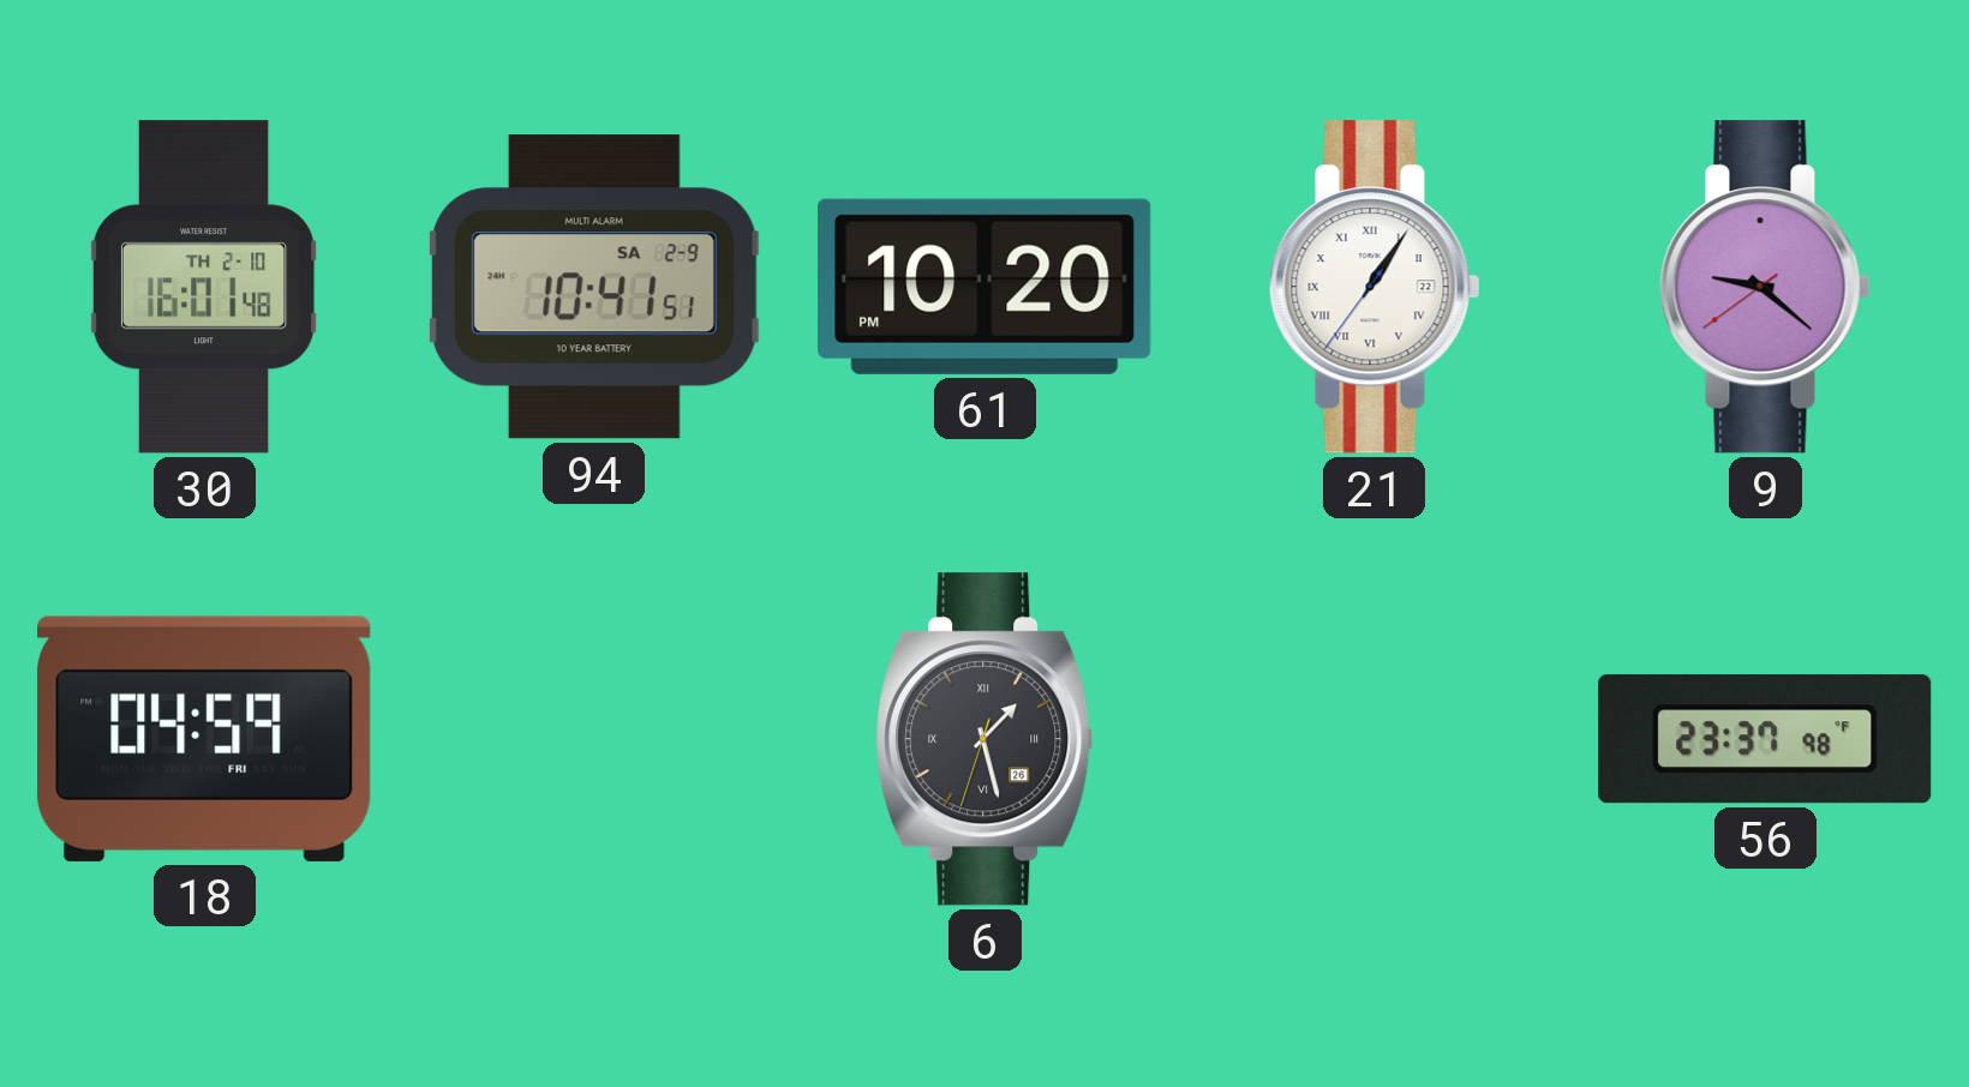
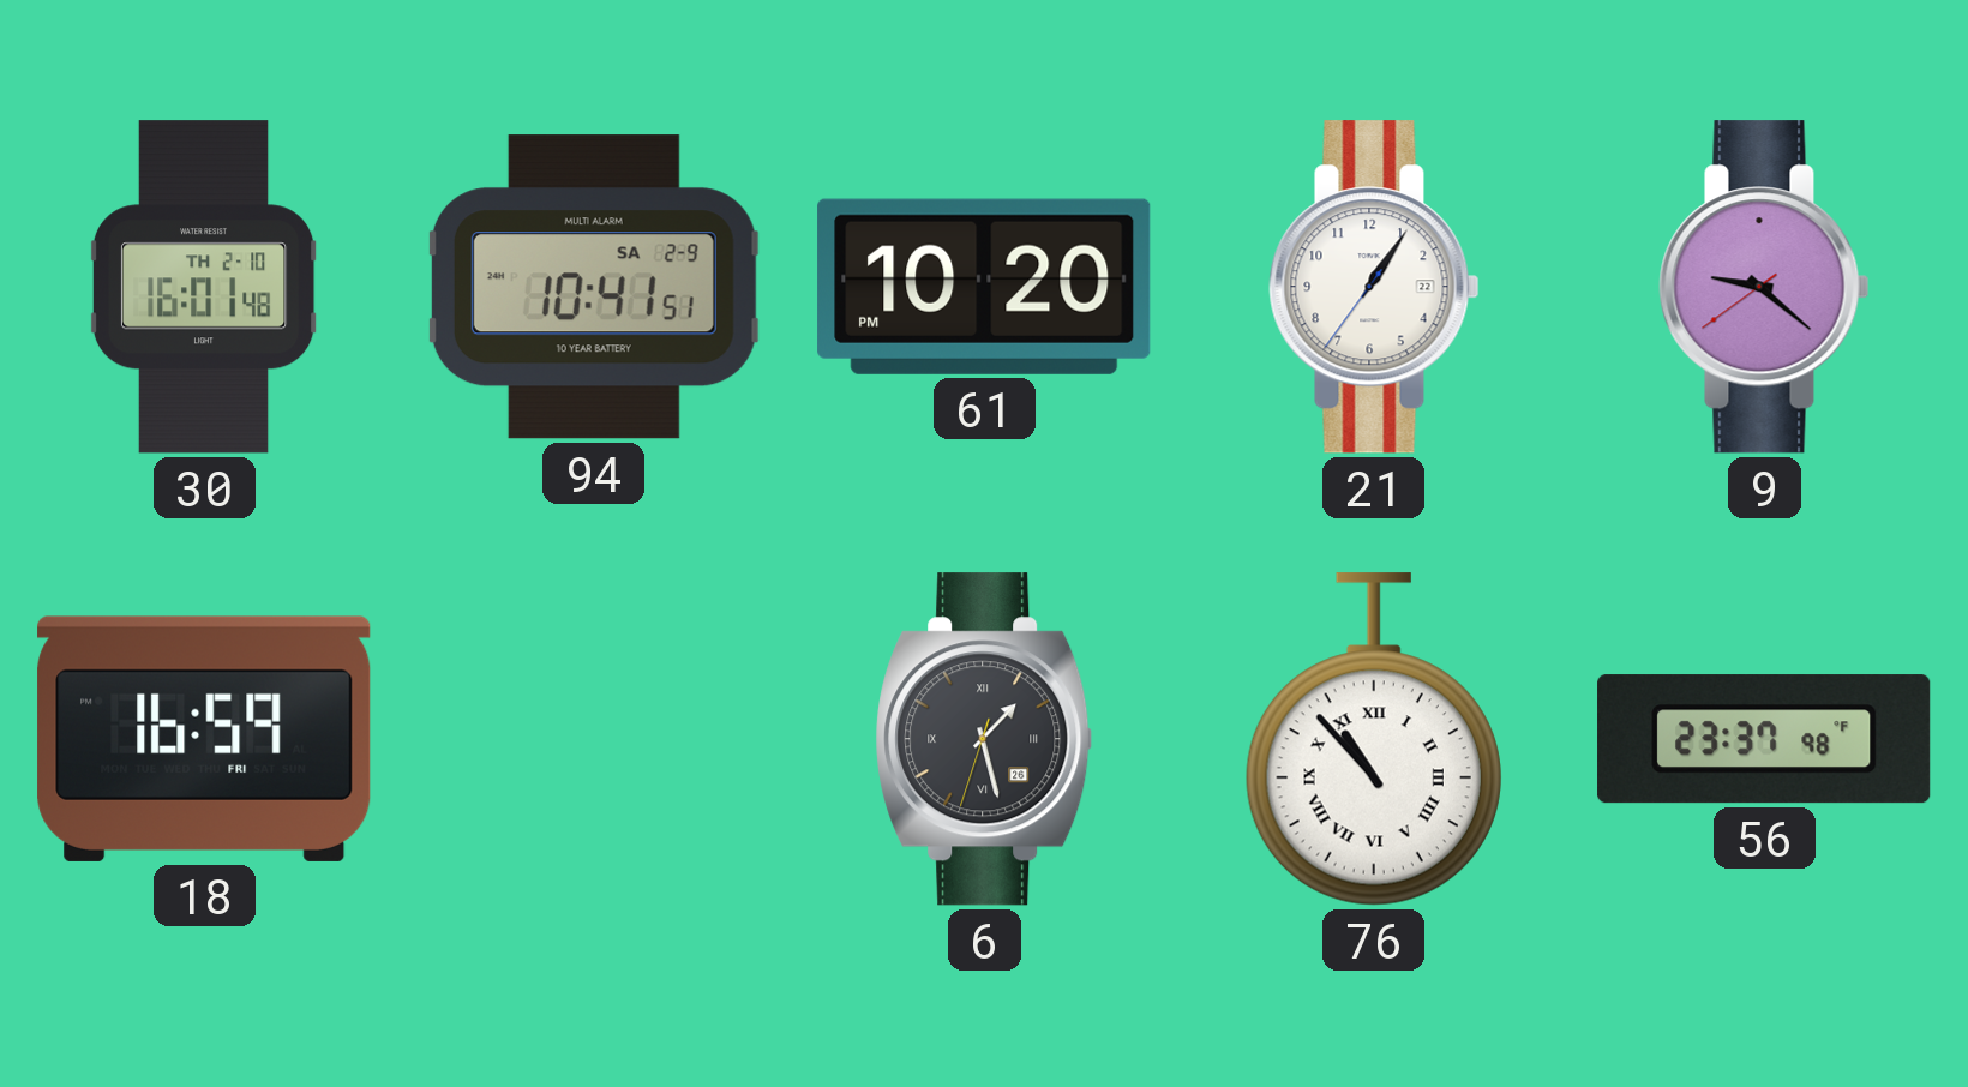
21 numerals: Roman -> Arabic
18: 04:59 -> 16:59
76: none -> 10:53
